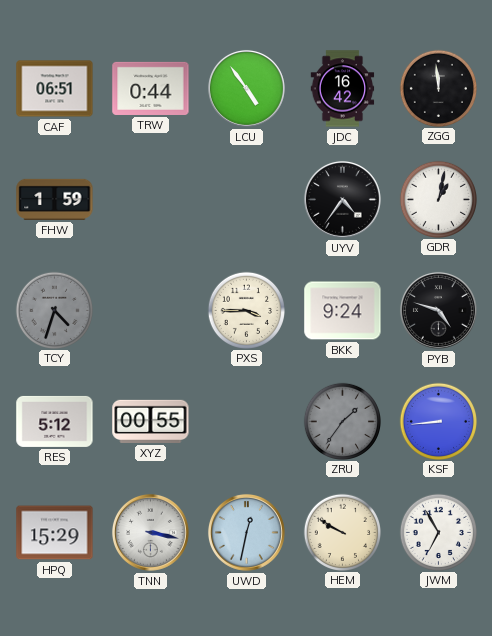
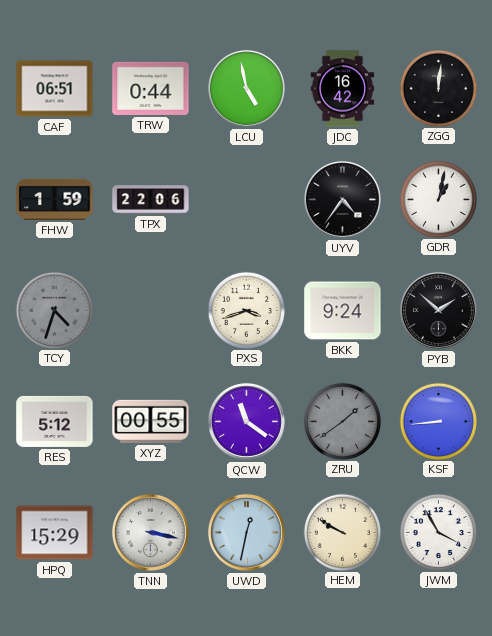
LCU: 4:54 -> 4:58
ZGG: 11:59 -> 12:01
TPX: none -> 22:06
PXS: 3:45 -> 3:42
PYB: 4:48 -> 1:52
QCW: none -> 11:21
ZRU: 1:36 -> 1:39
JWM: 6:55 -> 3:55
